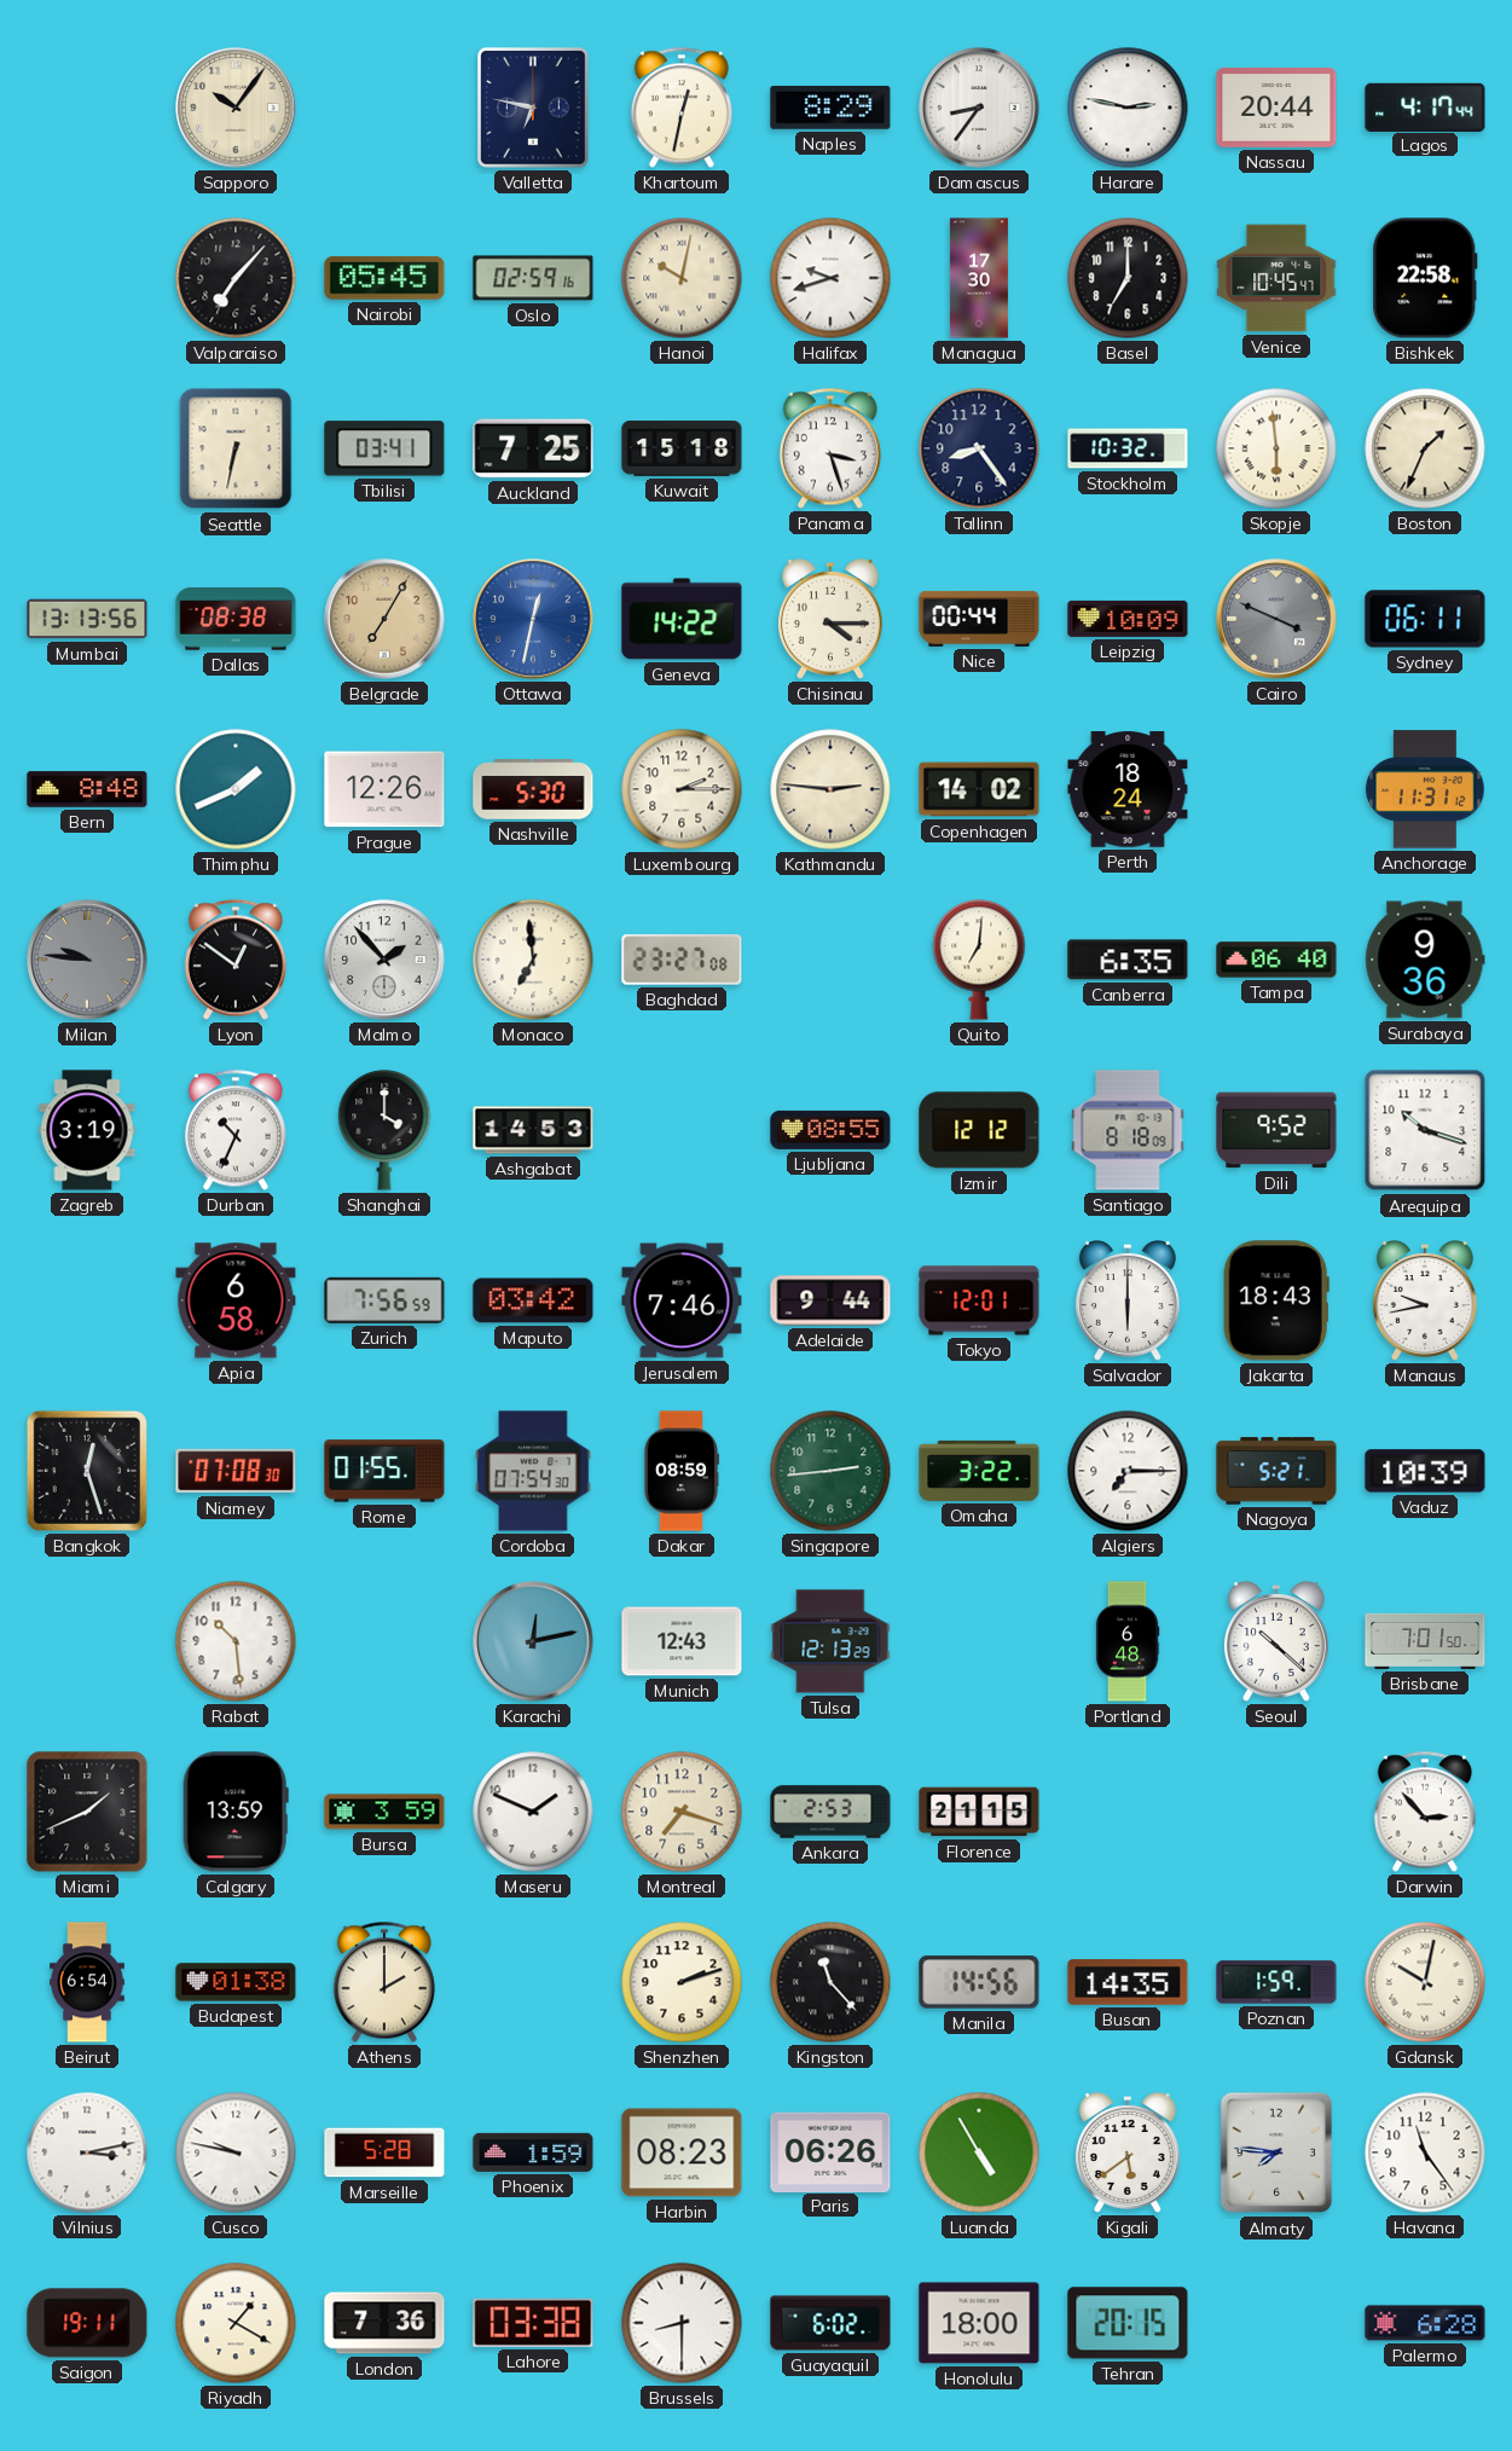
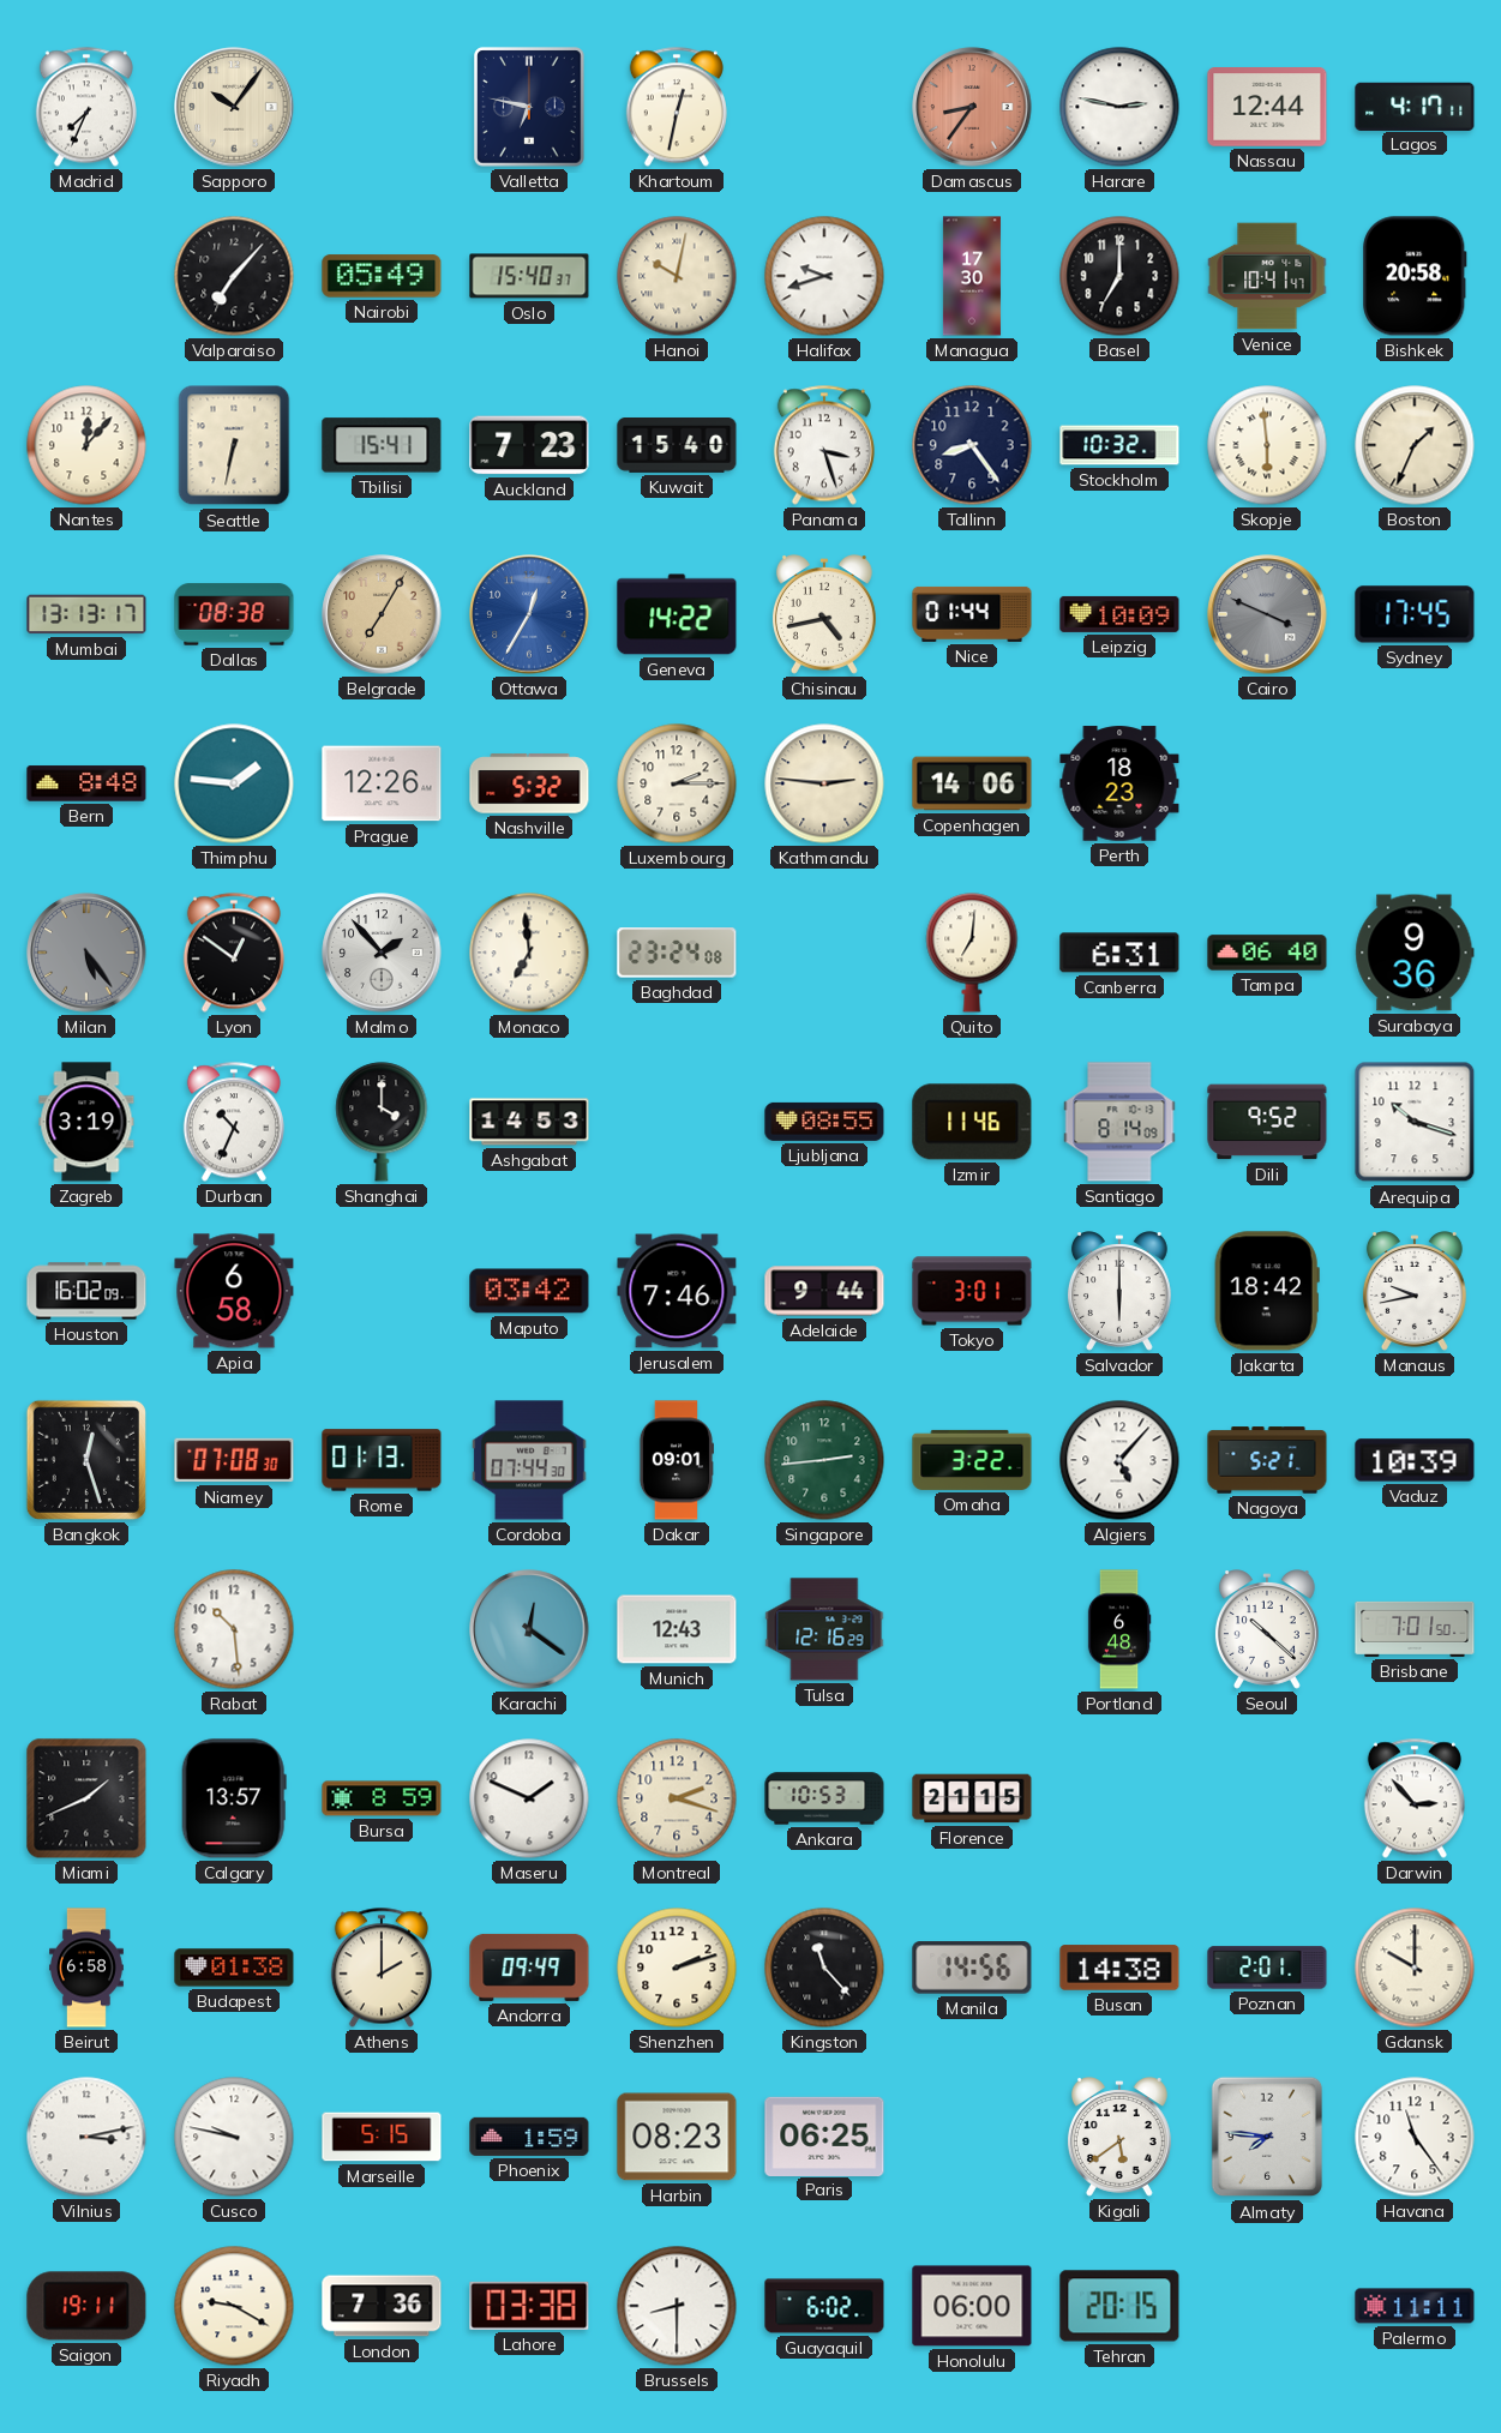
Madrid: none -> 7:34
Naples: 8:29 -> none
Damascus dial: white -> salmon
Nassau: 20:44 -> 12:44
Lagos: 4:17:44 -> 4:17:11
Nairobi: 05:45 -> 05:49
Oslo: 02:59 -> 15:40
Venice: 10:45 -> 10:41
Bishkek: 22:58 -> 20:58
Nantes: none -> 12:07
Tbilisi: 03:41 -> 15:41
Auckland: 7:25 -> 7:23
Kuwait: 15:18 -> 15:40
Mumbai: 13:13:56 -> 13:13:17
Ottawa: 12:32 -> 12:35
Chisinau: 4:15 -> 4:43
Nice: 00:44 -> 01:44
Sydney: 06:11 -> 17:45
Thimphu: 1:41 -> 1:46
Nashville: 5:30 -> 5:32
Copenhagen: 14:02 -> 14:06
Perth: 18:24 -> 18:23
Anchorage: 11:31 -> none
Milan: 9:46 -> 5:24
Baghdad: 23:27 -> 23:24
Canberra: 6:35 -> 6:31
Izmir: 12:12 -> 11:46
Santiago: 8:18 -> 8:14
Houston: none -> 16:02
Zurich: 7:56 -> none
Tokyo: 12:01 -> 3:01
Jakarta: 18:43 -> 18:42
Rome: 01:55 -> 01:13
Cordoba: 07:54 -> 07:44
Dakar: 08:59 -> 09:01
Algiers: 7:15 -> 5:07
Karachi: 12:13 -> 12:21
Tulsa: 12:13 -> 12:16
Calgary: 13:59 -> 13:57
Bursa: 3:59 -> 8:59
Montreal: 7:18 -> 2:18
Ankara: 2:53 -> 10:53
Beirut: 6:54 -> 6:58
Andorra: none -> 09:49
Busan: 14:35 -> 14:38
Poznan: 1:59 -> 2:01
Gdansk: 10:02 -> 10:00
Marseille: 5:28 -> 5:15
Paris: 06:26 -> 06:25
Luanda: 4:55 -> none
Riyadh: 1:20 -> 9:20
Honolulu: 18:00 -> 06:00
Palermo: 6:28 -> 11:11
